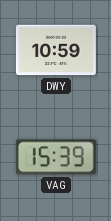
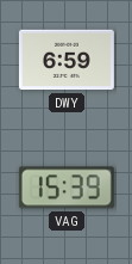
DWY: 10:59 -> 6:59
